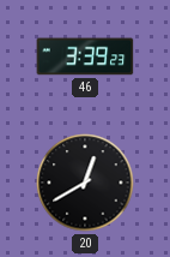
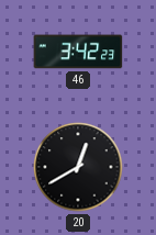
46: 3:39 -> 3:42
